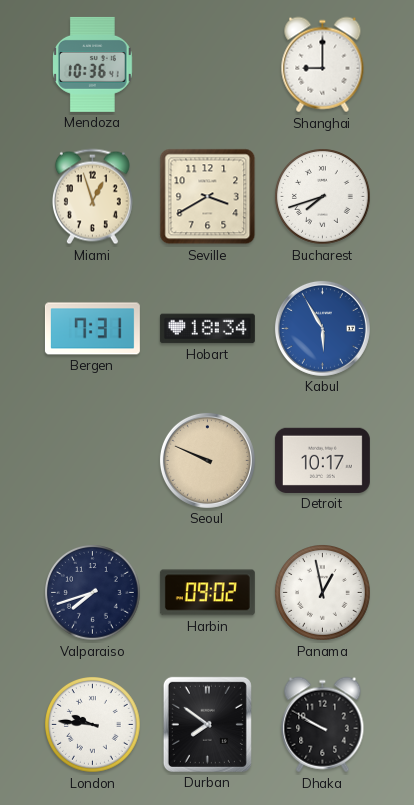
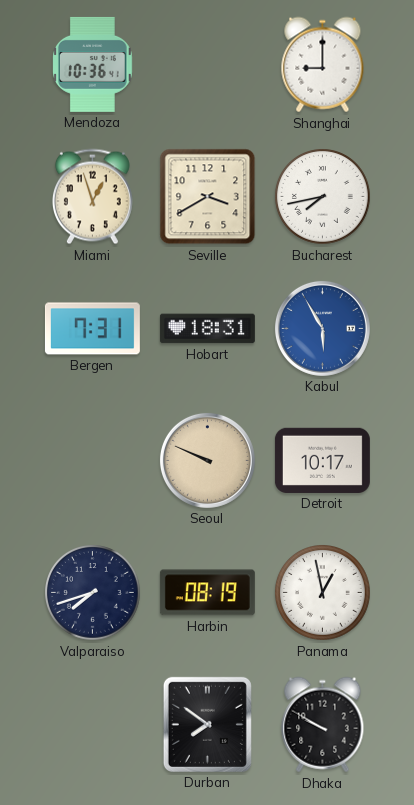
Bucharest: 7:42 -> 7:43
Hobart: 18:34 -> 18:31
Harbin: 09:02 -> 08:19
London: 9:46 -> none
